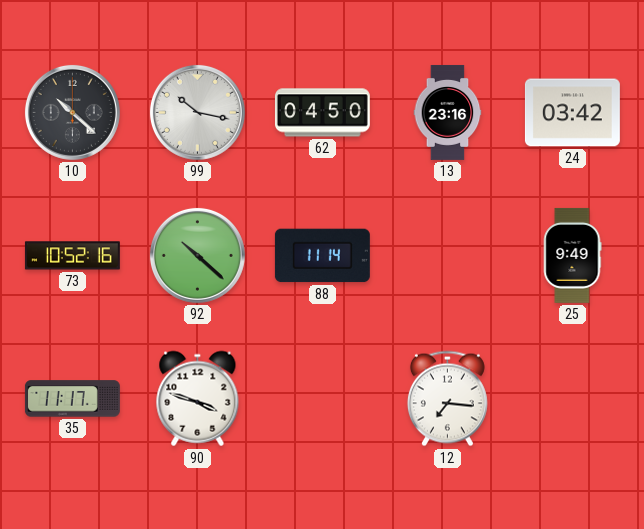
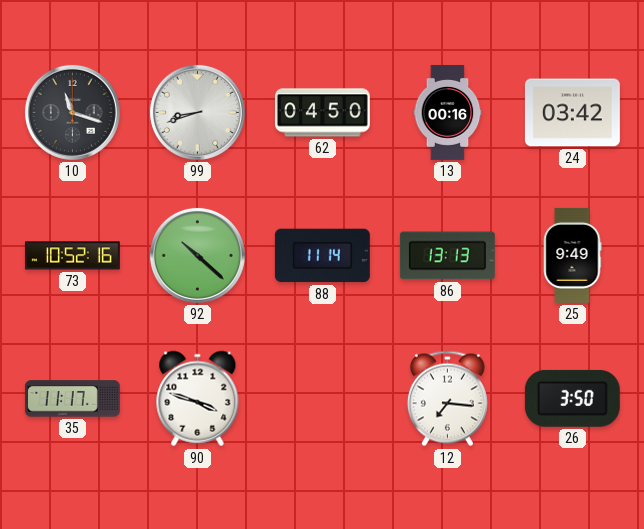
10: 10:22 -> 11:18
99: 10:17 -> 8:42
13: 23:16 -> 00:16
86: none -> 13:13
26: none -> 3:50
